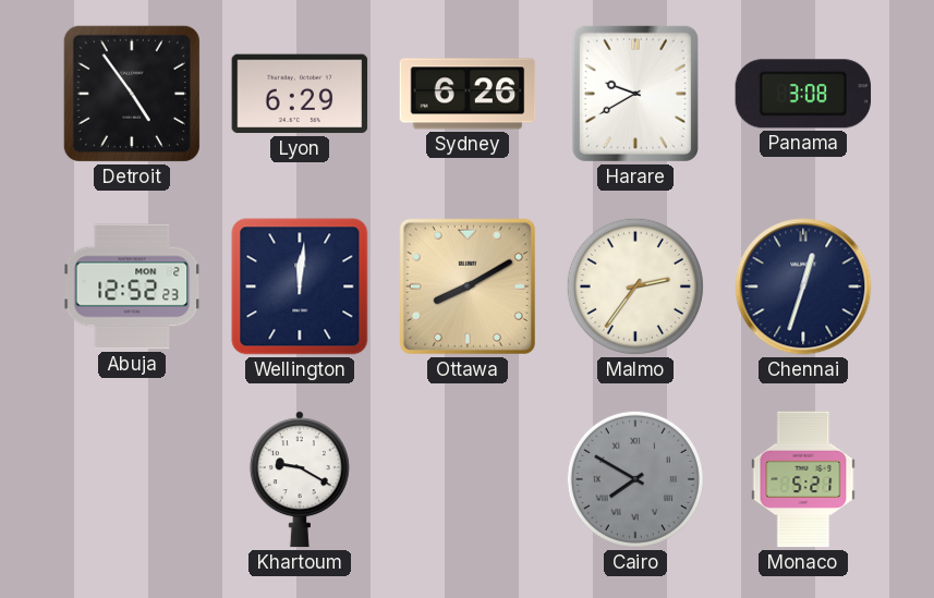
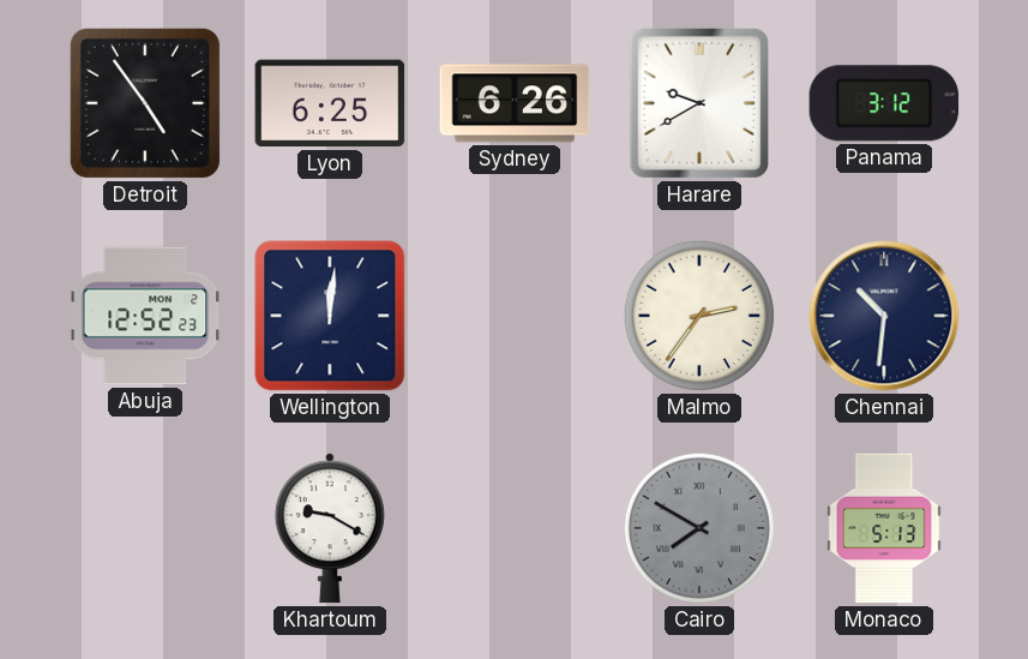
Lyon: 6:29 -> 6:25
Panama: 3:08 -> 3:12
Ottawa: 8:10 -> none
Chennai: 12:33 -> 10:31
Monaco: 5:21 -> 5:13
